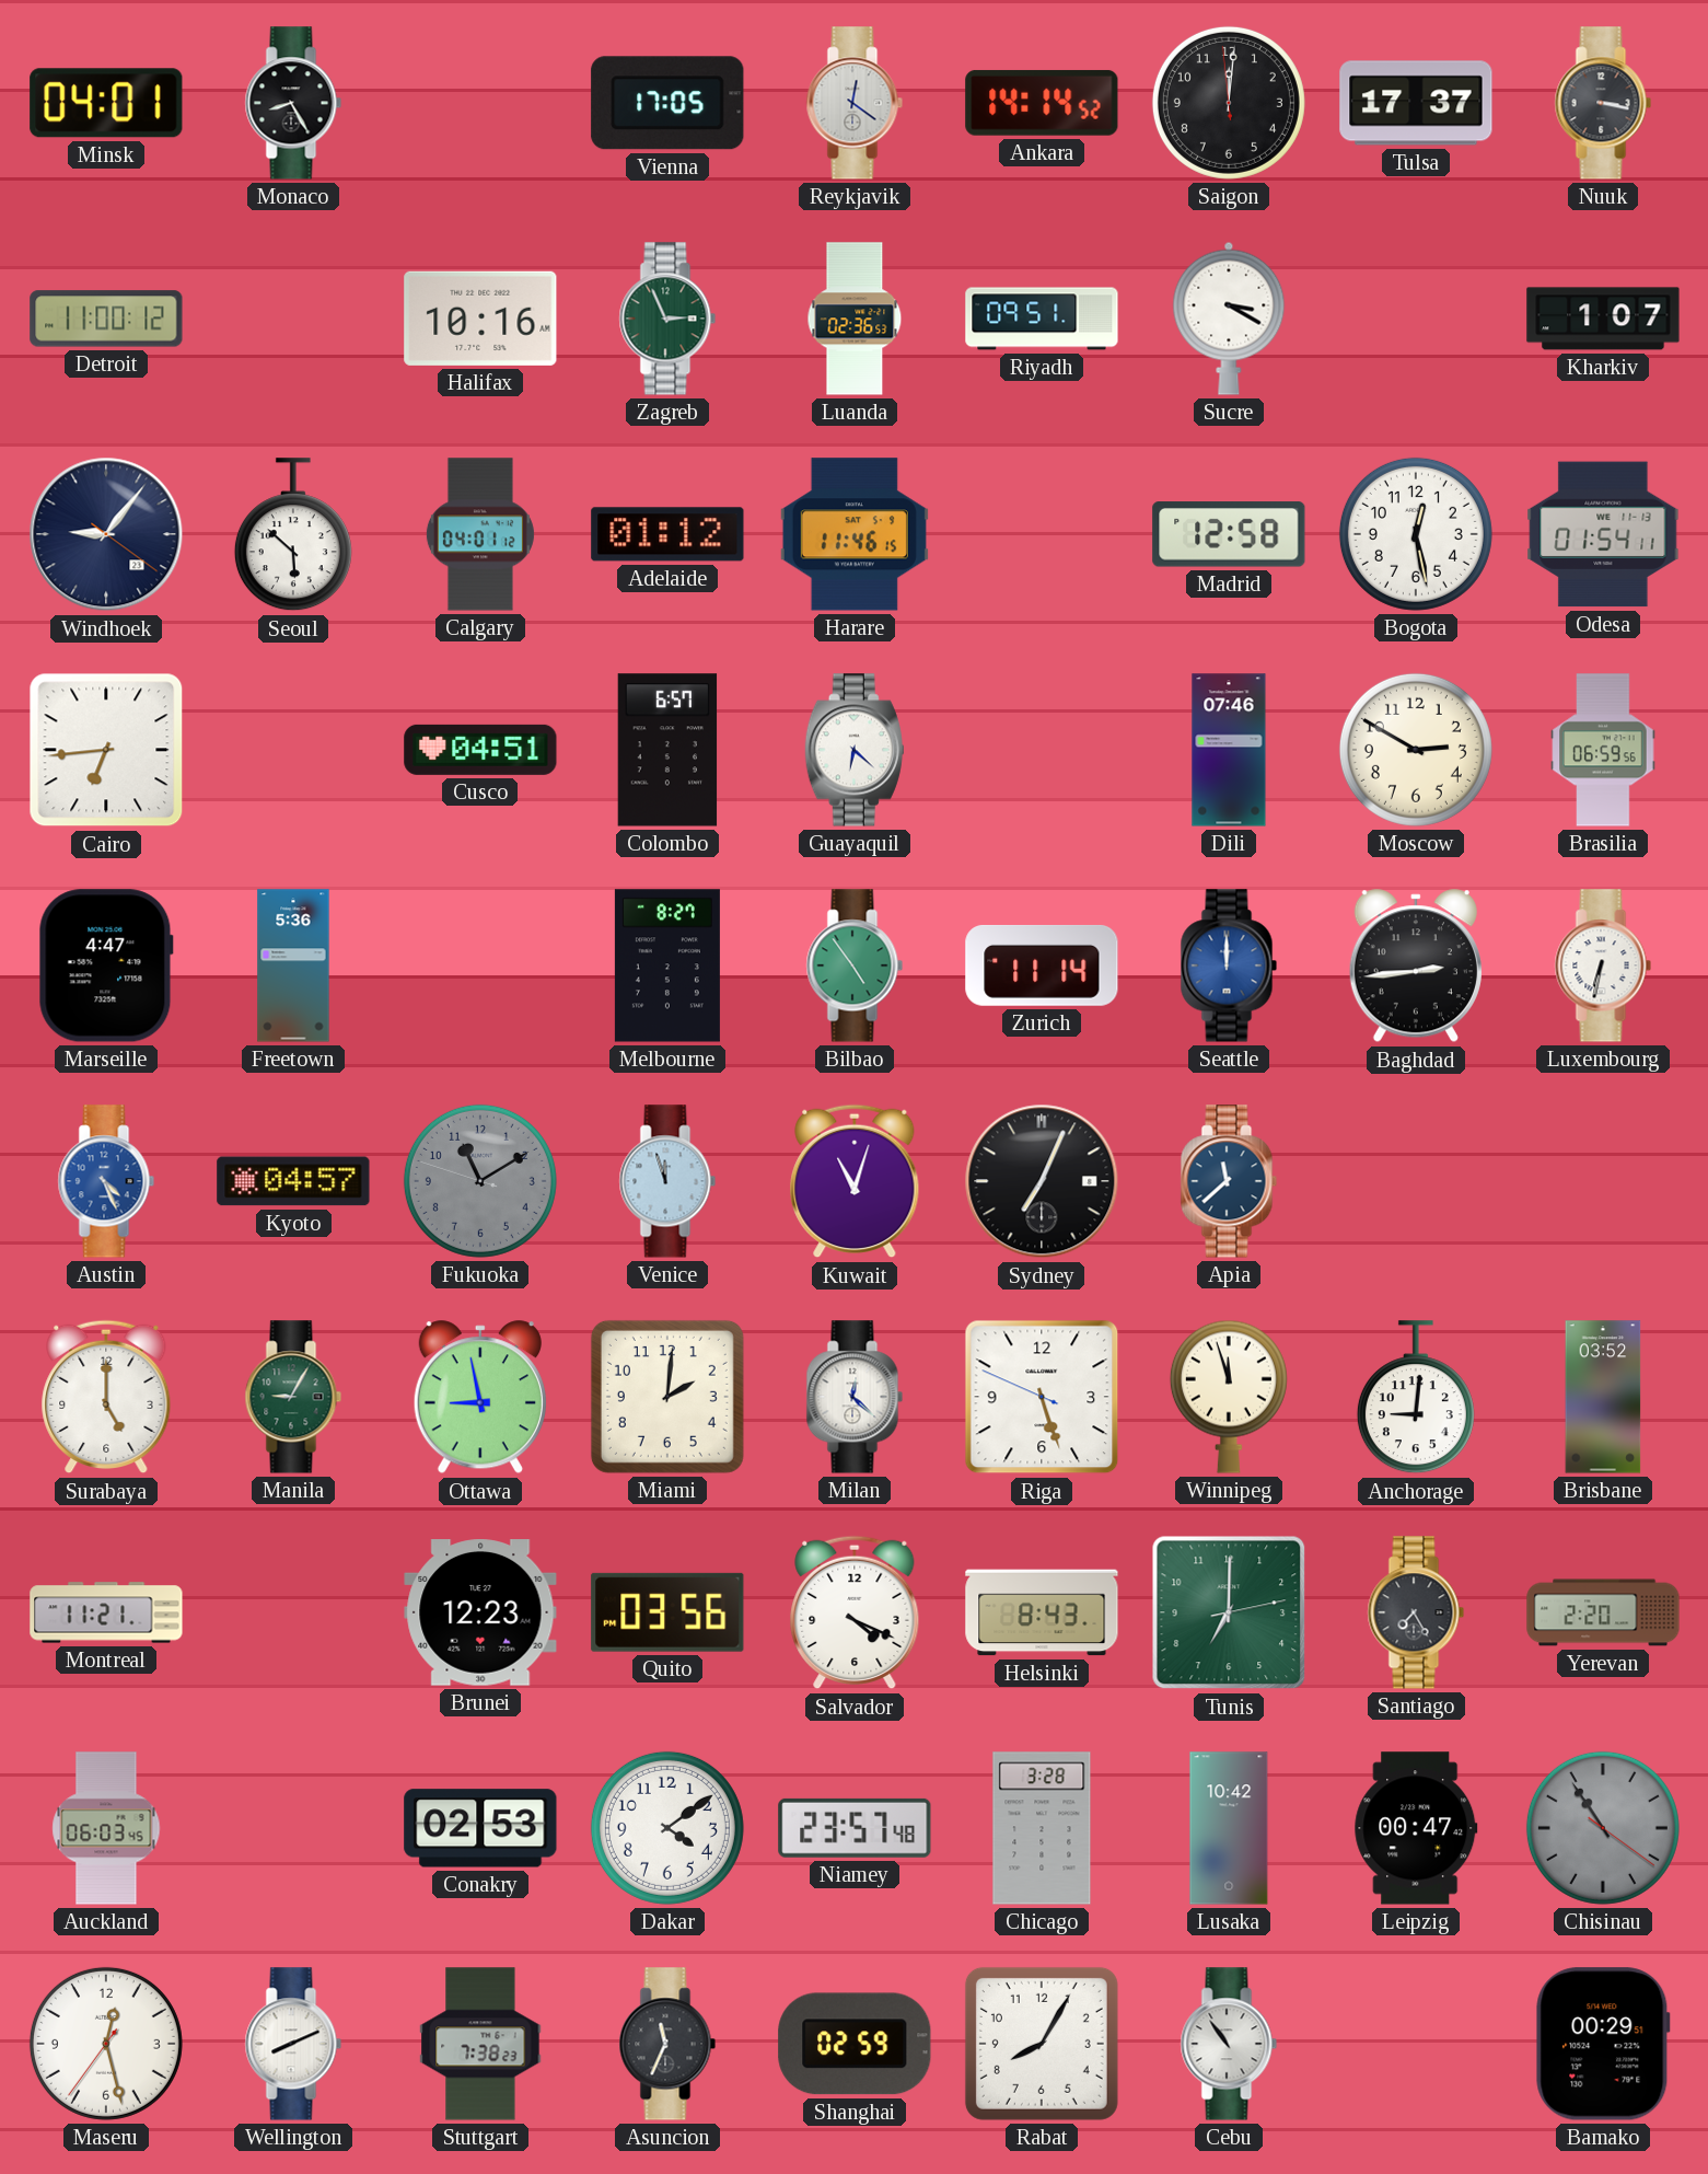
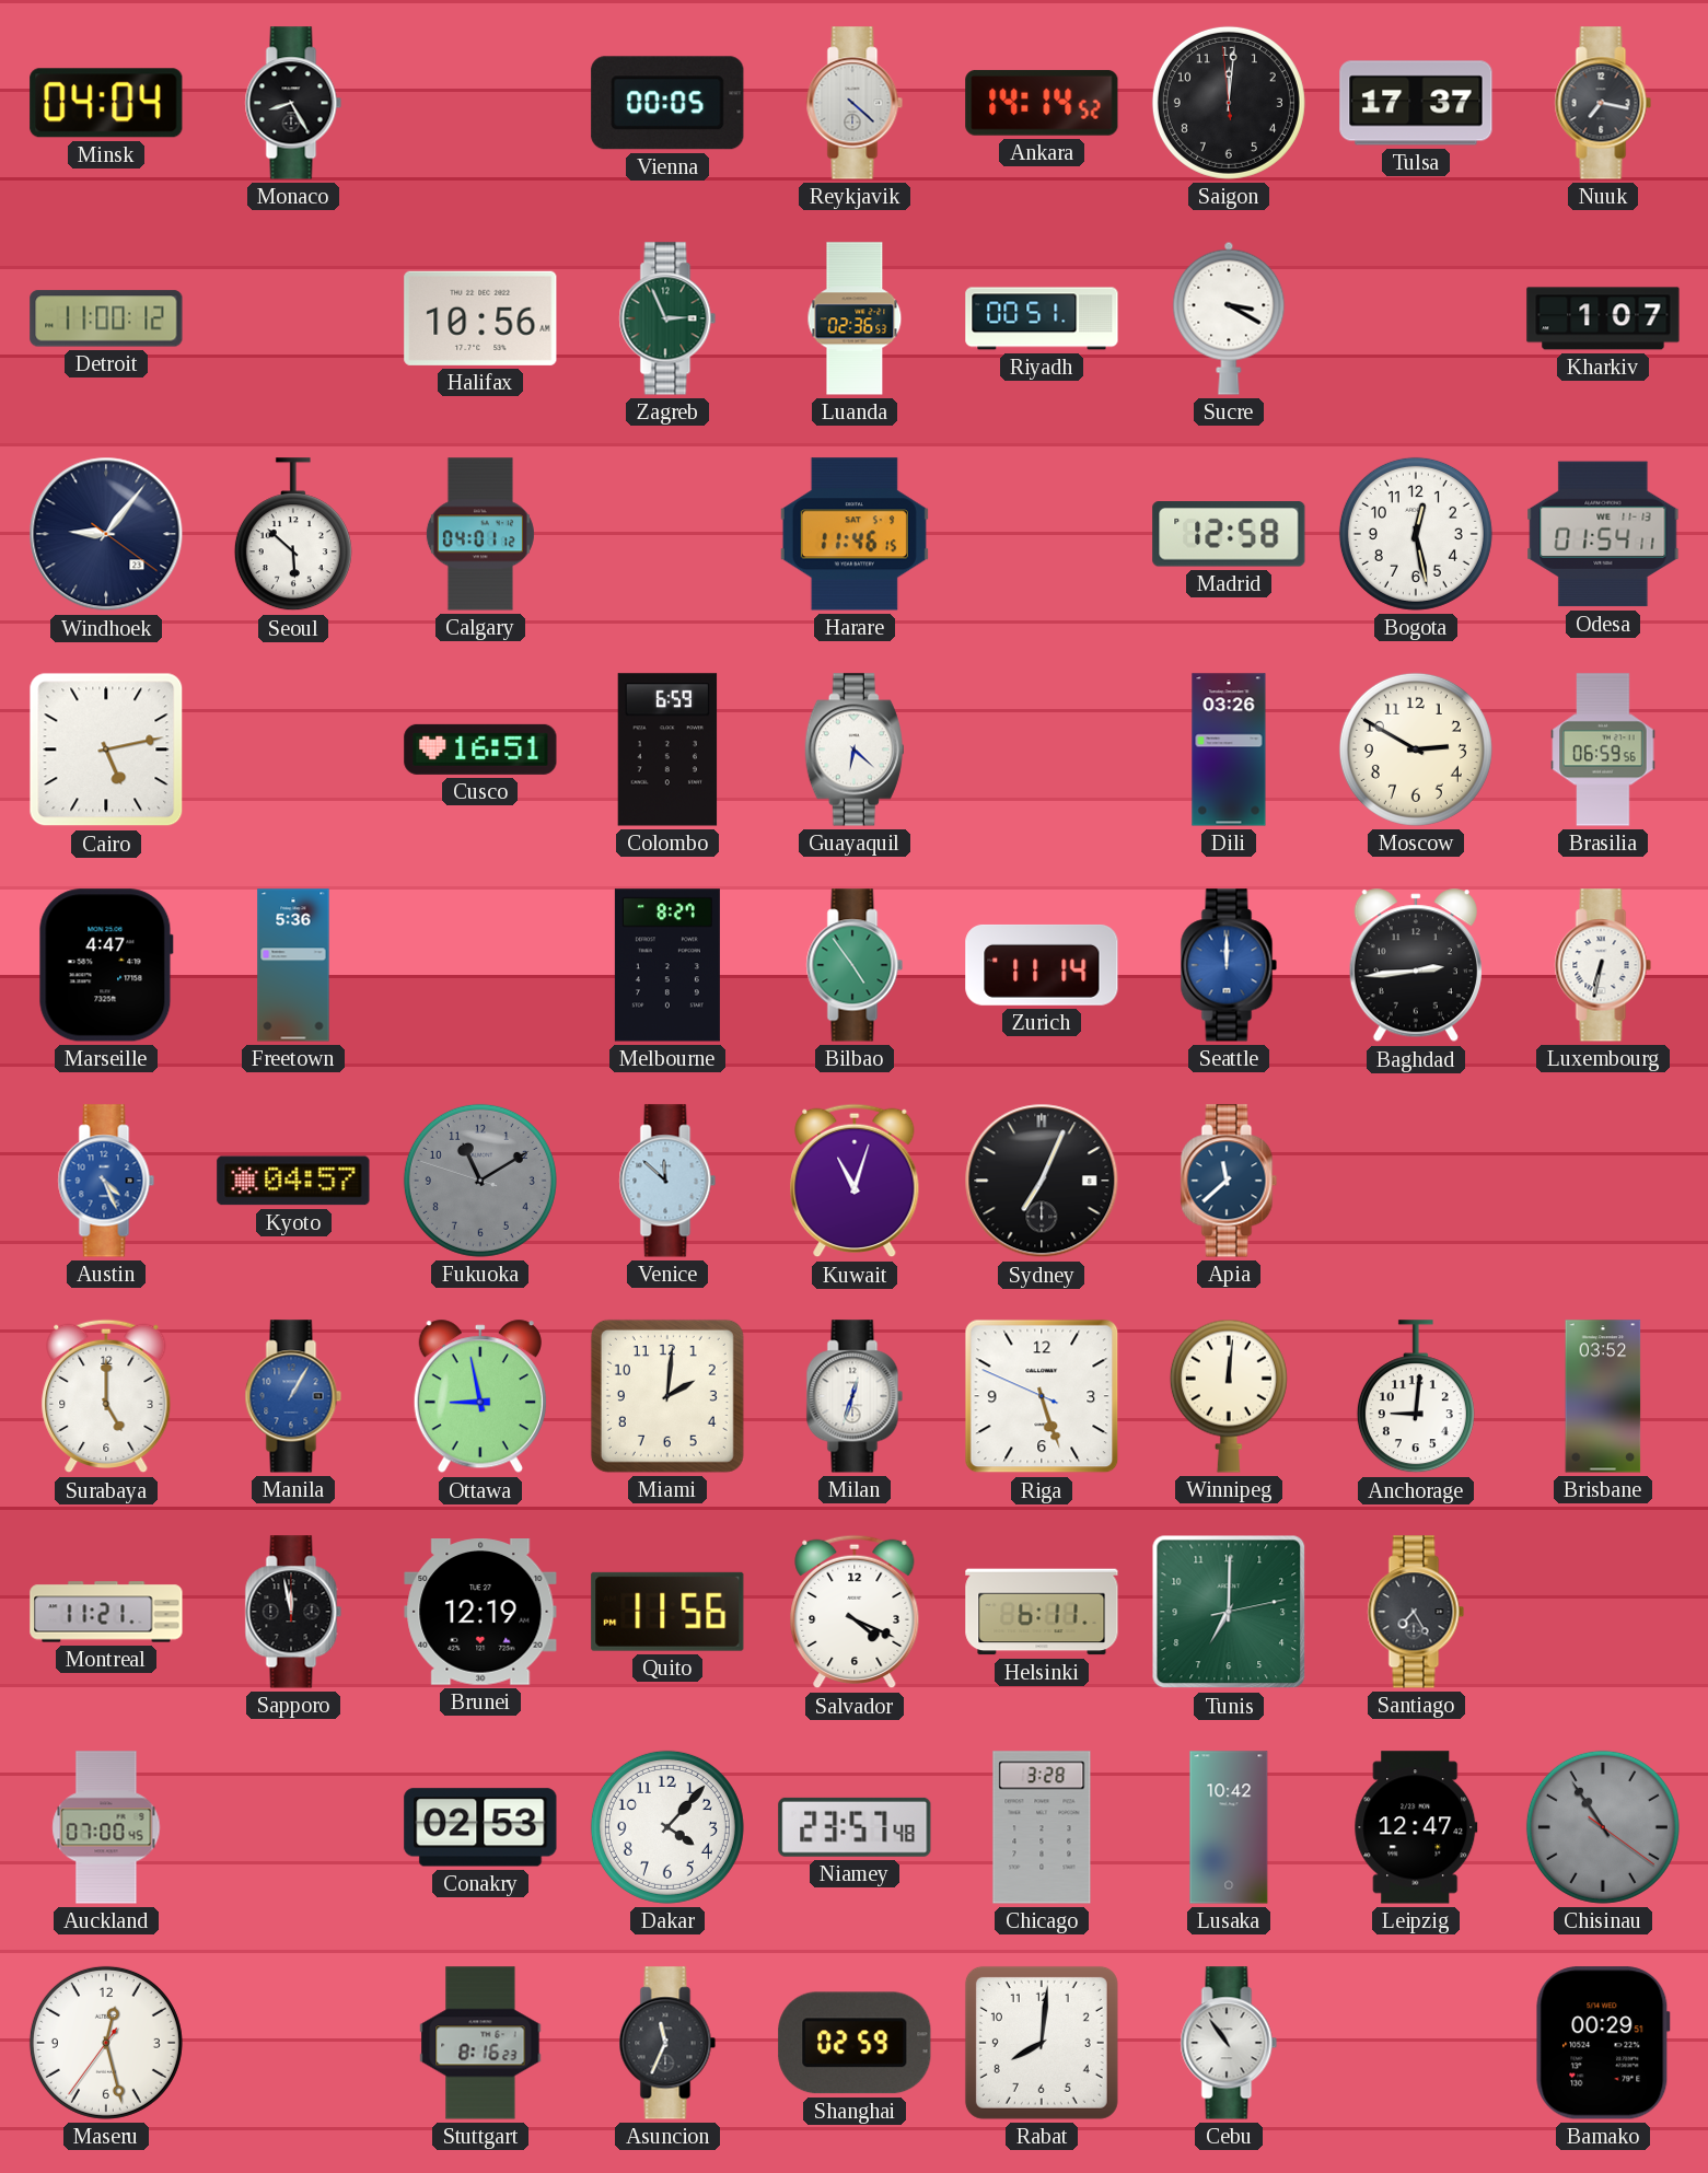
Minsk: 04:01 -> 04:04
Vienna: 17:05 -> 00:05
Reykjavik: 12:21 -> 4:22
Nuuk: 3:17 -> 7:17
Halifax: 10:16 -> 10:56
Riyadh: 09:51 -> 00:51
Adelaide: 01:12 -> none
Cairo: 6:44 -> 5:13
Cusco: 04:51 -> 16:51
Colombo: 6:57 -> 6:59
Dili: 07:46 -> 03:26
Venice: 11:57 -> 11:52
Manila: 9:05 -> 1:05
Manila dial: green -> blue
Milan: 12:22 -> 12:33
Winnipeg: 11:57 -> 12:01
Sapporo: none -> 11:58
Brunei: 12:23 -> 12:19
Quito: 03:56 -> 11:56
Helsinki: 8:43 -> 6:11
Yerevan: 2:20 -> none
Auckland: 06:03 -> 07:00
Dakar: 4:09 -> 4:07
Leipzig: 00:47 -> 12:47
Wellington: 8:11 -> none
Stuttgart: 7:38 -> 8:16
Rabat: 8:05 -> 8:01
